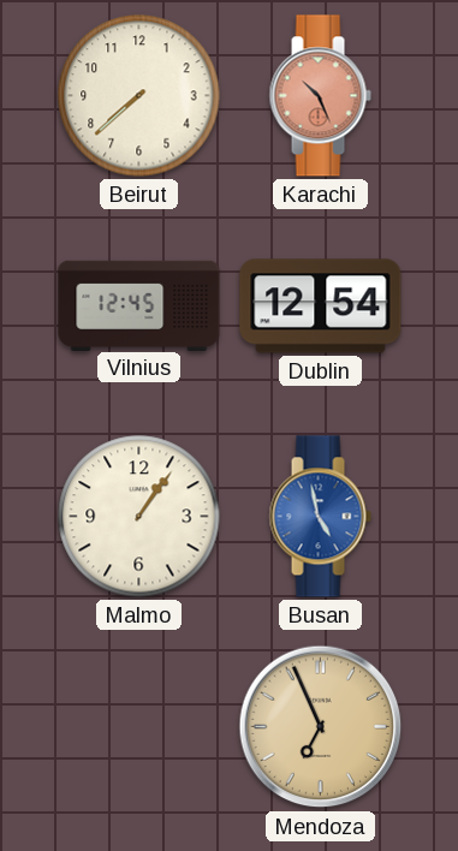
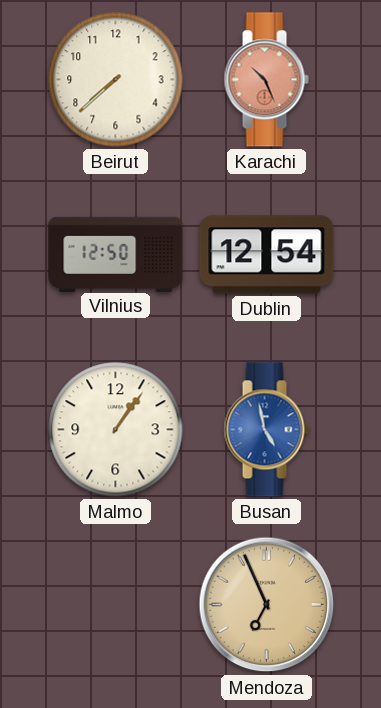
Vilnius: 12:45 -> 12:50
